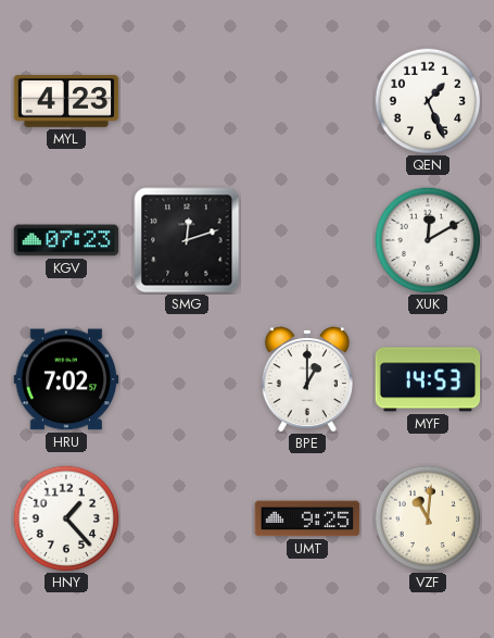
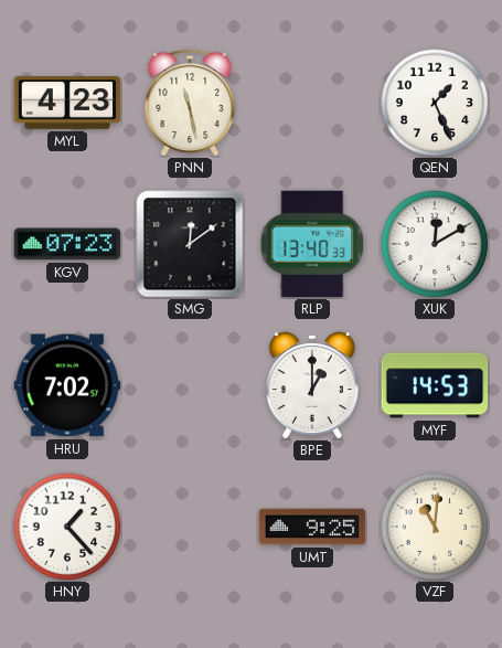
PNN: none -> 11:28
SMG: 12:12 -> 12:09
RLP: none -> 13:40
